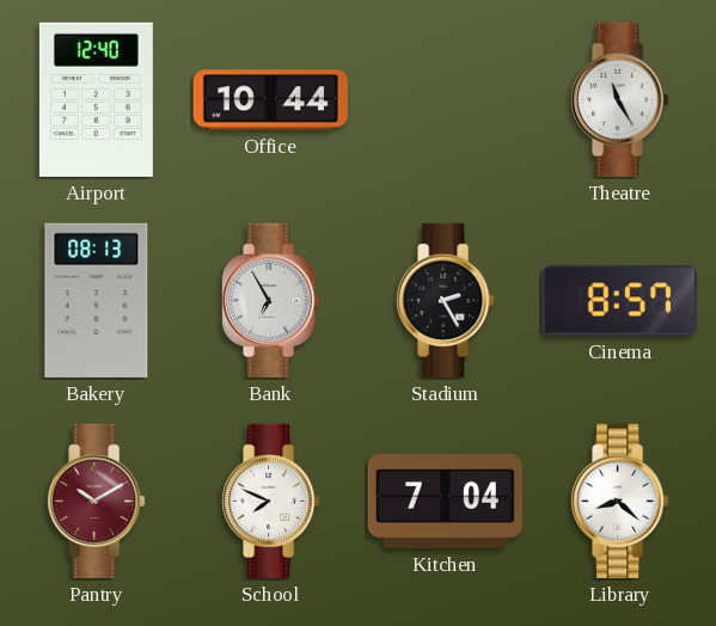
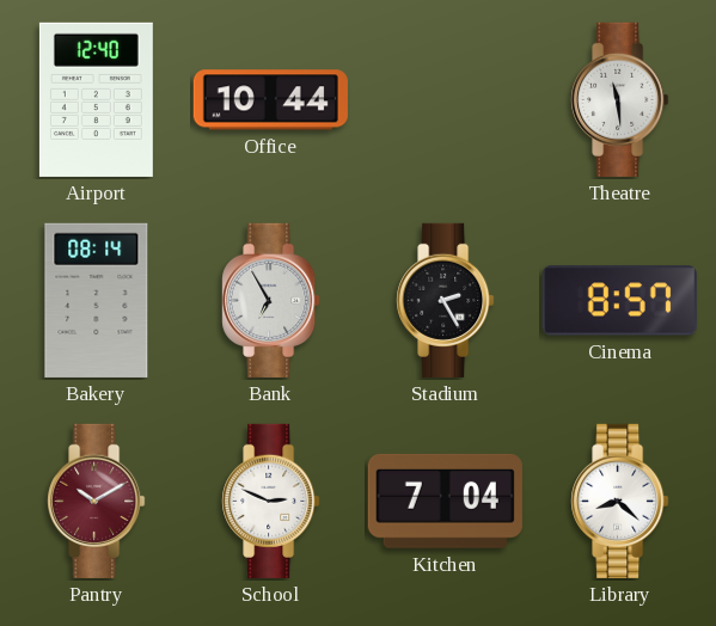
Theatre: 11:25 -> 11:29
Bakery: 08:13 -> 08:14
School: 7:49 -> 2:49
